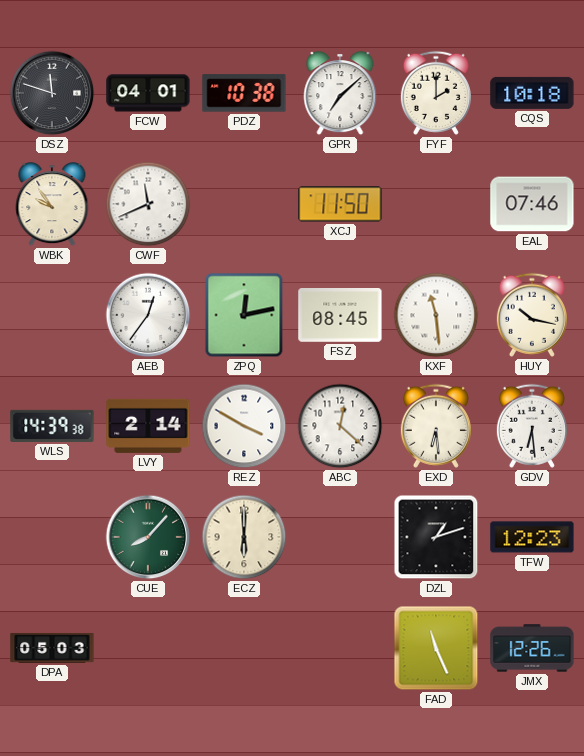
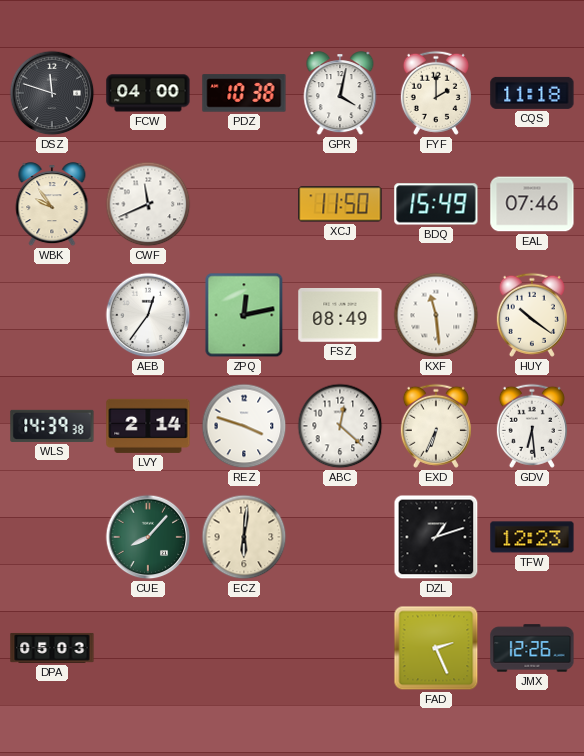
FCW: 04:01 -> 04:00
GPR: 7:08 -> 4:02
CQS: 10:18 -> 11:18
BDQ: none -> 15:49
FSZ: 08:45 -> 08:49
HUY: 10:17 -> 10:21
REZ: 3:50 -> 3:48
EXD: 6:29 -> 6:34
ECZ: 6:00 -> 6:01
FAD: 11:26 -> 2:26
